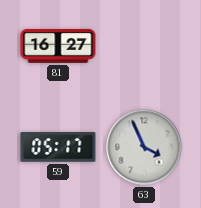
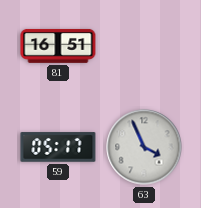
81: 16:27 -> 16:51
